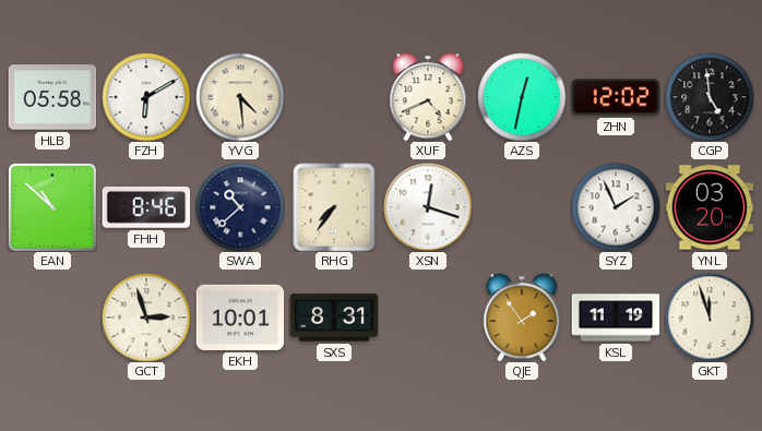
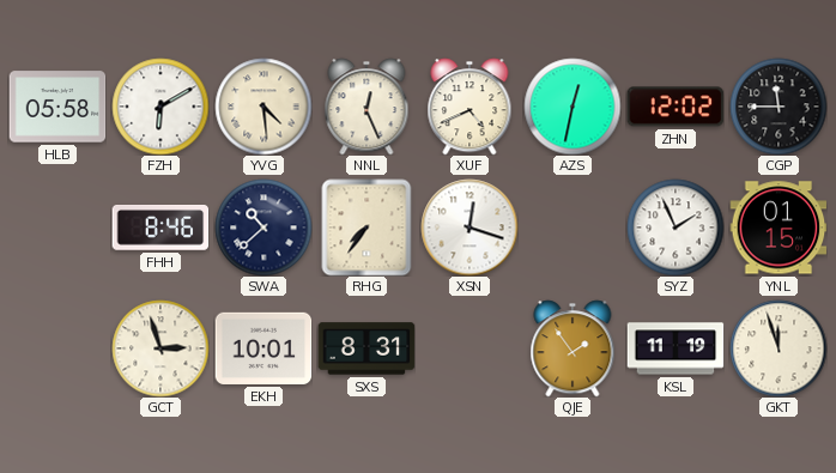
NNL: none -> 12:26
CGP: 4:59 -> 11:45
EAN: 10:52 -> none
YNL: 03:20 -> 01:15
